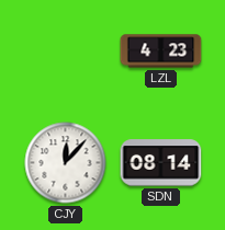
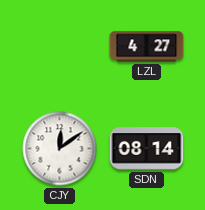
LZL: 4:23 -> 4:27
CJY: 12:07 -> 12:09
